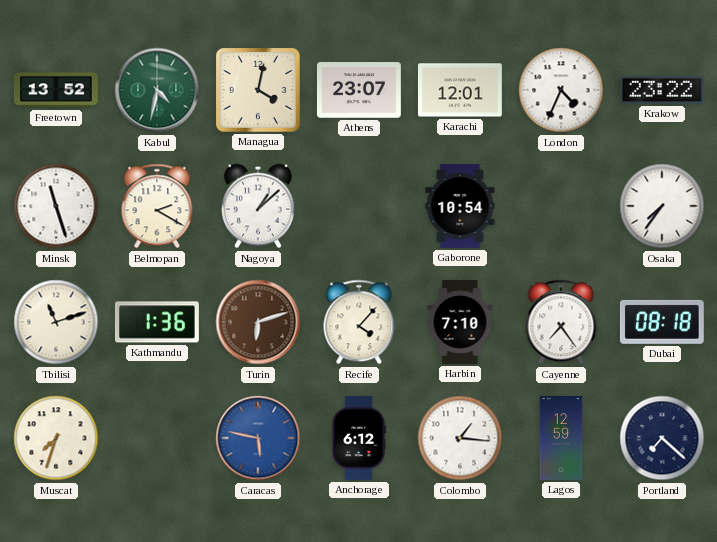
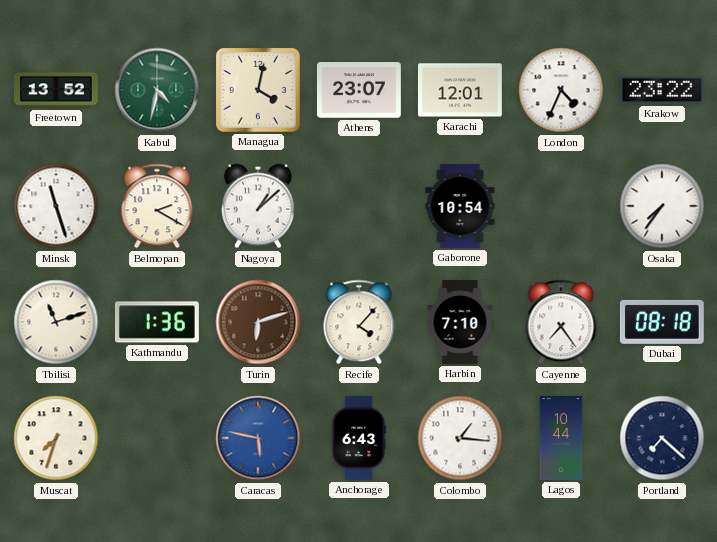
Anchorage: 6:12 -> 6:43
Lagos: 12:59 -> 10:44
